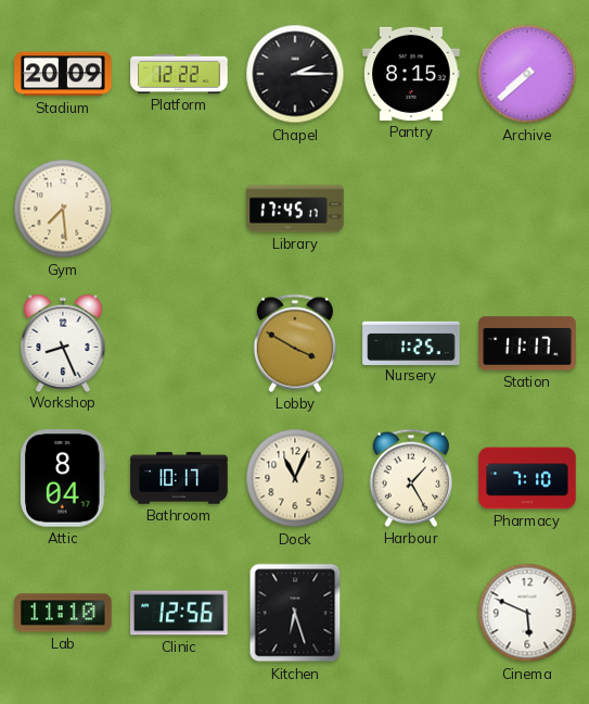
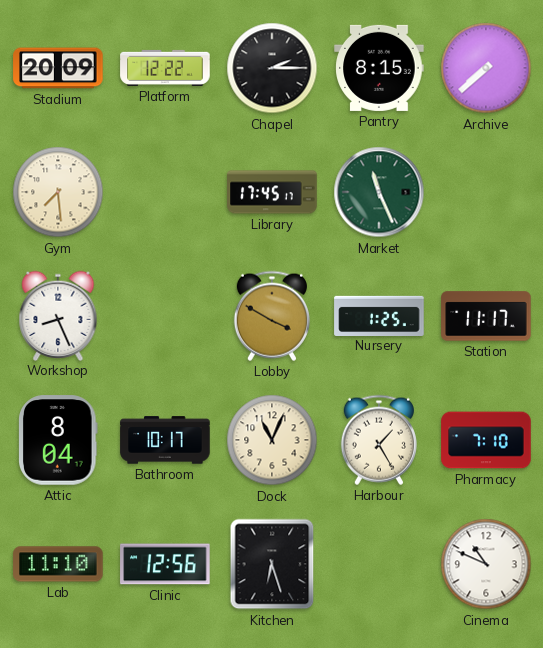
Market: none -> 11:26
Cinema: 5:49 -> 10:49
